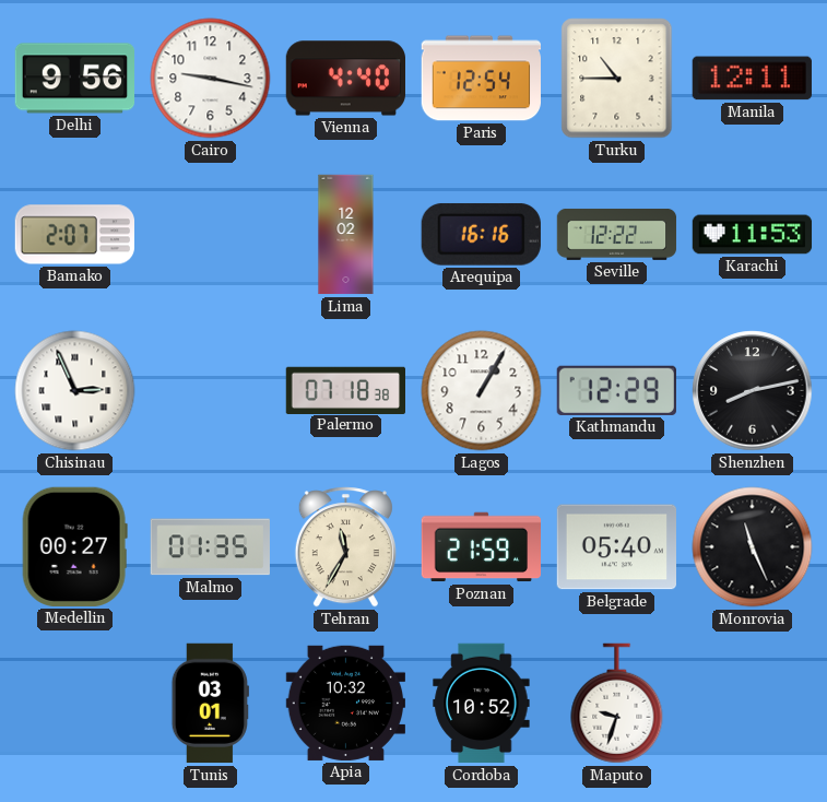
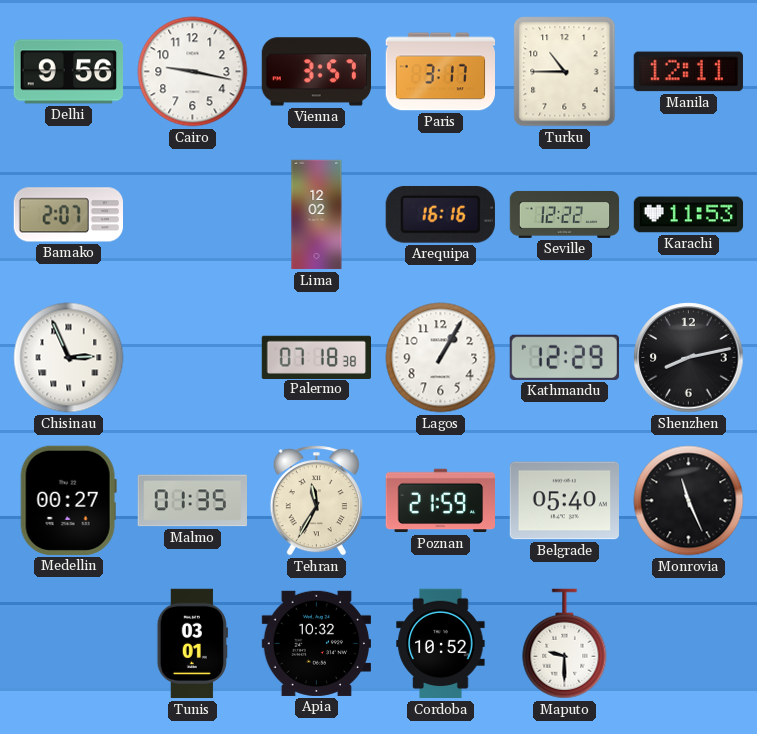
Vienna: 4:40 -> 3:57
Paris: 12:54 -> 3:17
Maputo: 9:33 -> 9:30
